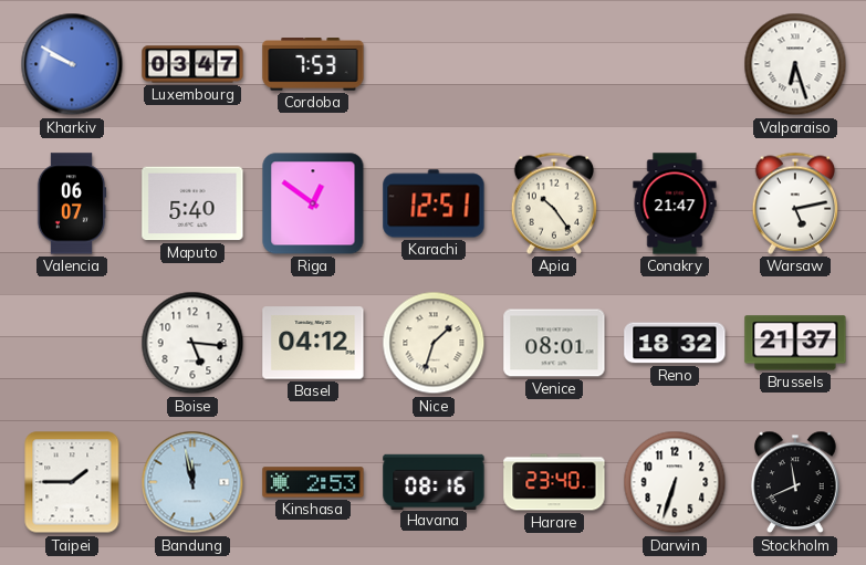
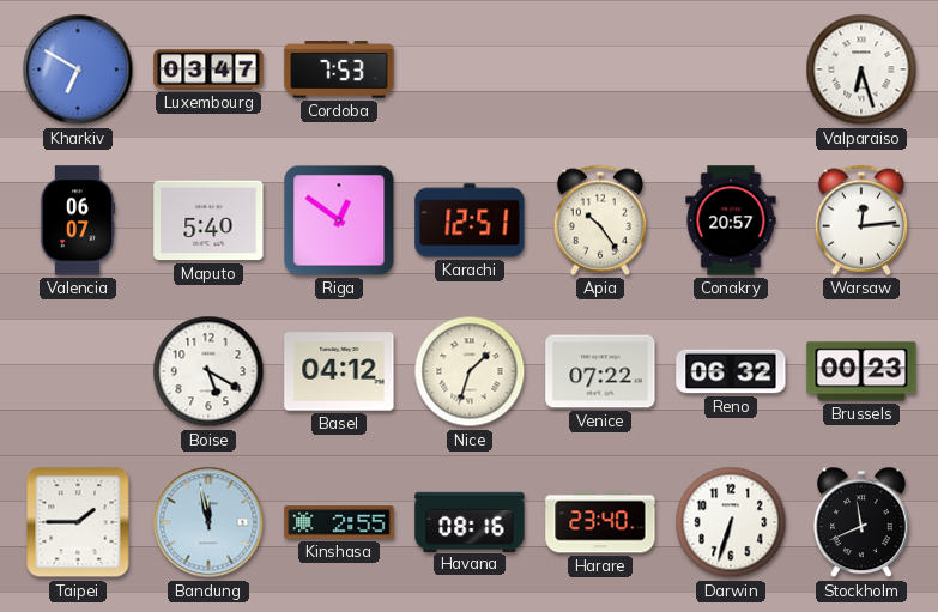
Kharkiv: 9:50 -> 6:50
Conakry: 21:47 -> 20:57
Warsaw: 5:13 -> 12:14
Boise: 5:16 -> 5:20
Venice: 08:01 -> 07:22
Reno: 18:32 -> 06:32
Brussels: 21:37 -> 00:23
Kinshasa: 2:53 -> 2:55
